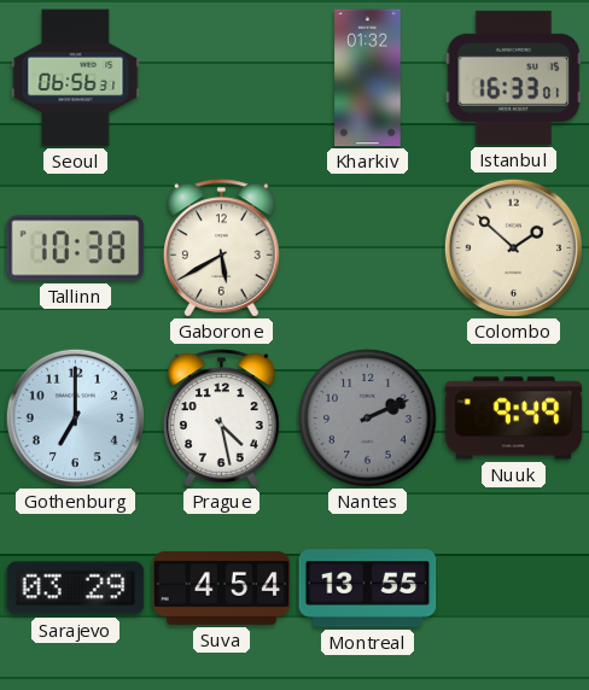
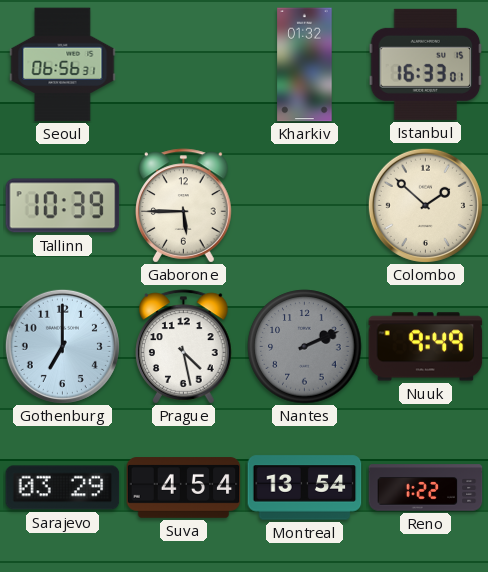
Tallinn: 10:38 -> 10:39
Gaborone: 5:40 -> 5:45
Montreal: 13:55 -> 13:54
Reno: none -> 1:22
